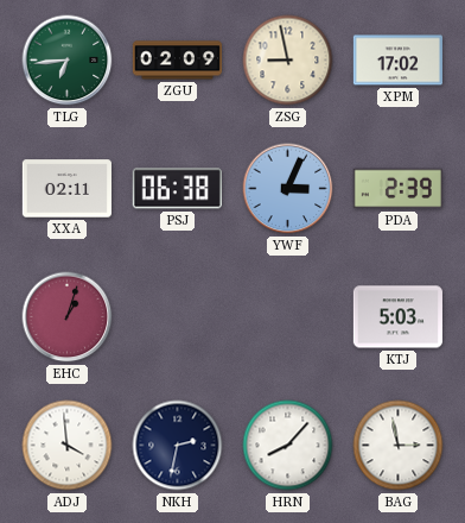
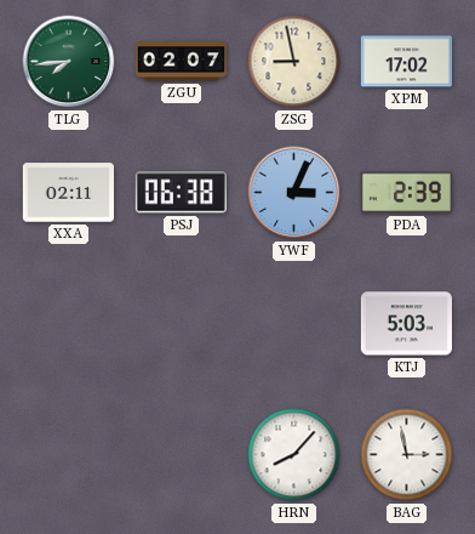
TLG: 6:44 -> 7:44
ZGU: 02:09 -> 02:07
EHC: 1:03 -> none
ADJ: 3:59 -> none
NKH: 2:32 -> none
